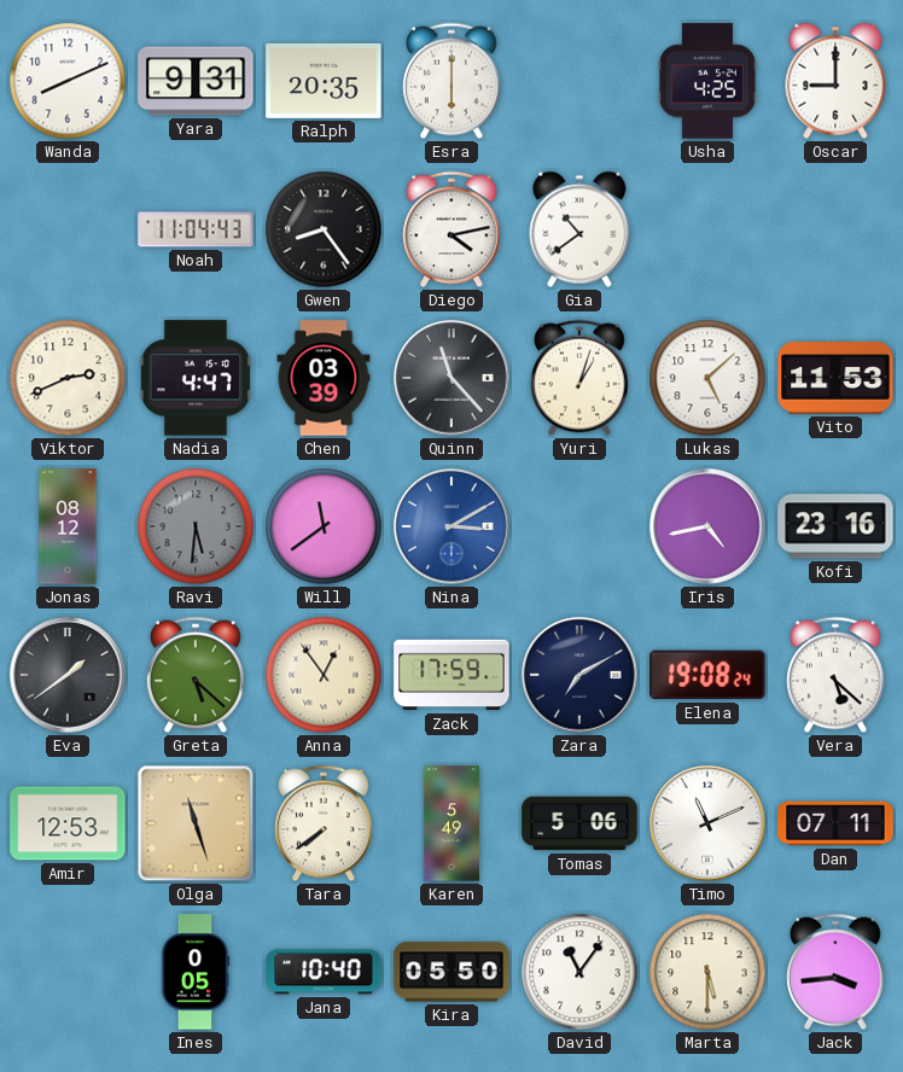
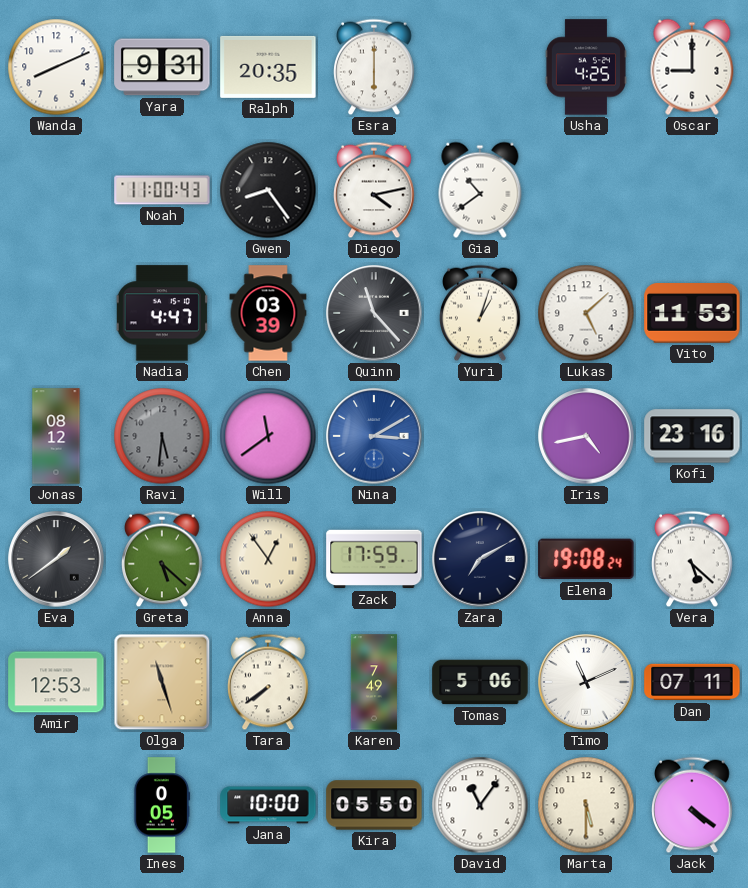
Noah: 11:04 -> 11:00
Viktor: 2:41 -> none
Karen: 5:49 -> 7:49
Jana: 10:40 -> 10:00
Jack: 3:44 -> 4:21
